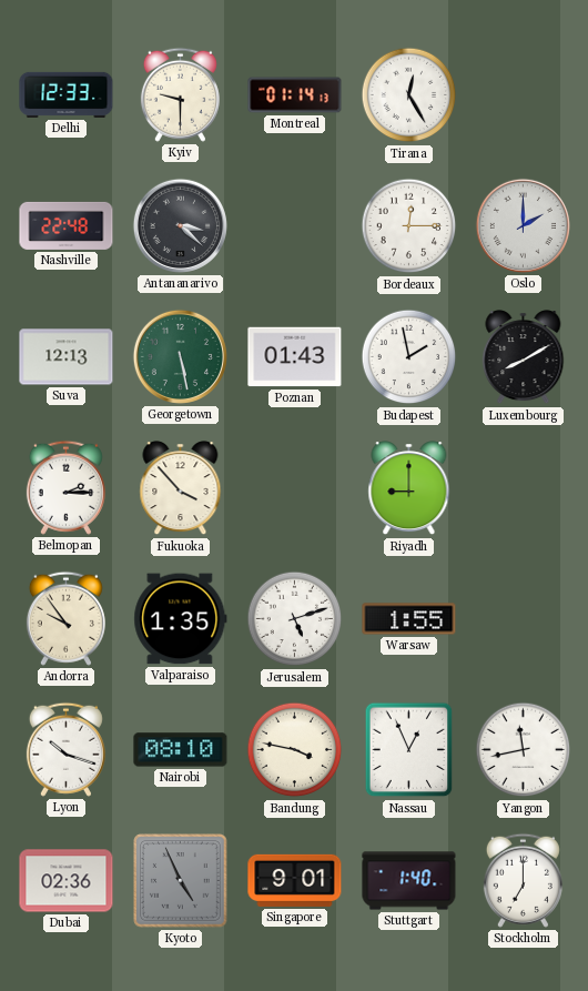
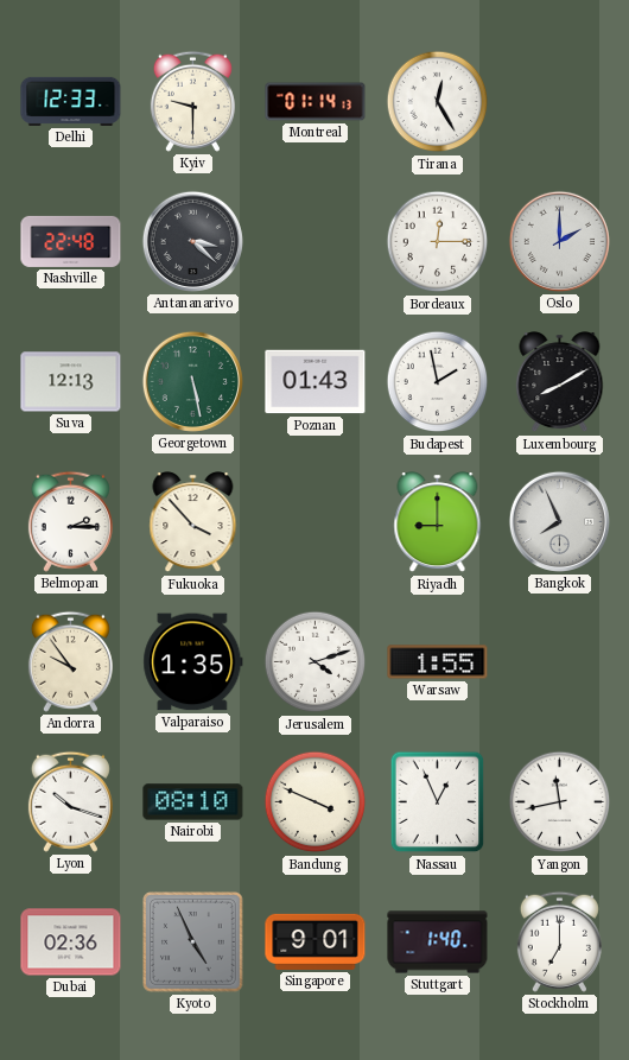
Bangkok: none -> 7:56
Jerusalem: 5:12 -> 4:12
Bandung: 3:47 -> 3:49
